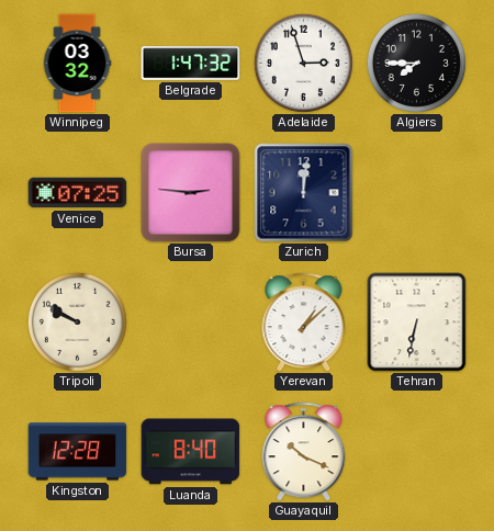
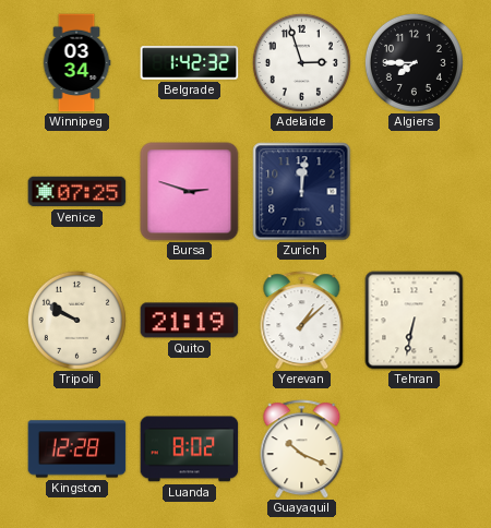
Winnipeg: 03:32 -> 03:34
Belgrade: 1:47 -> 1:42
Bursa: 2:46 -> 2:48
Quito: none -> 21:19
Luanda: 8:40 -> 8:02
